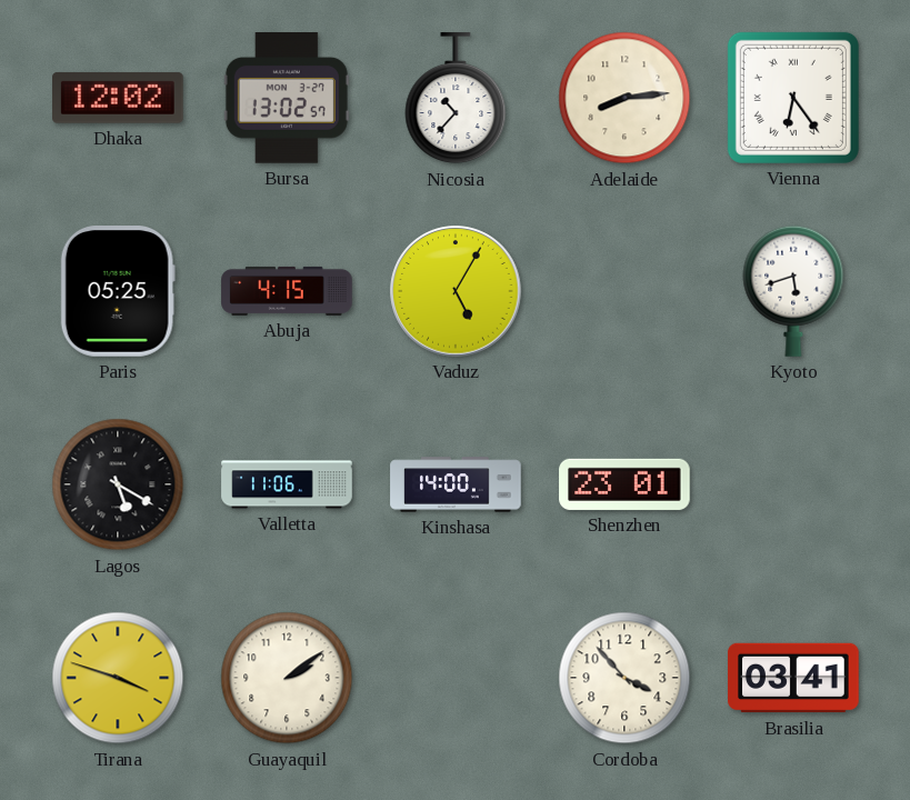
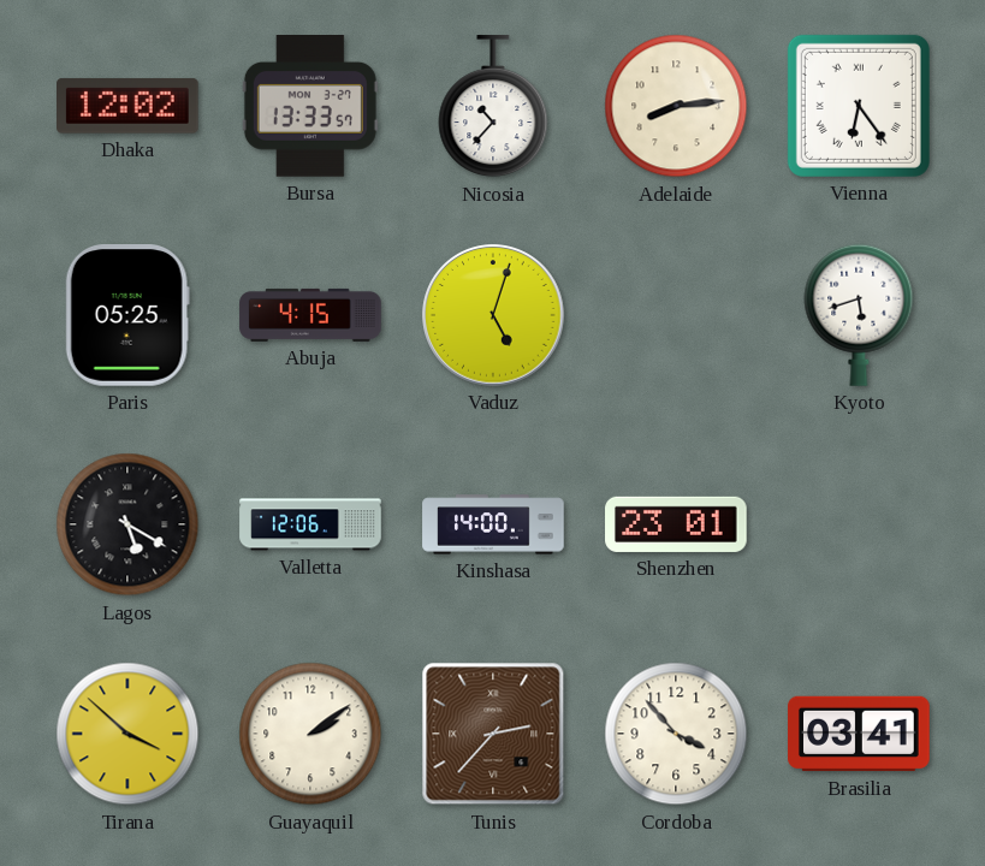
Bursa: 13:02 -> 13:33
Vaduz: 5:05 -> 5:03
Valletta: 11:06 -> 12:06
Tirana: 3:48 -> 3:52
Tunis: none -> 2:37
